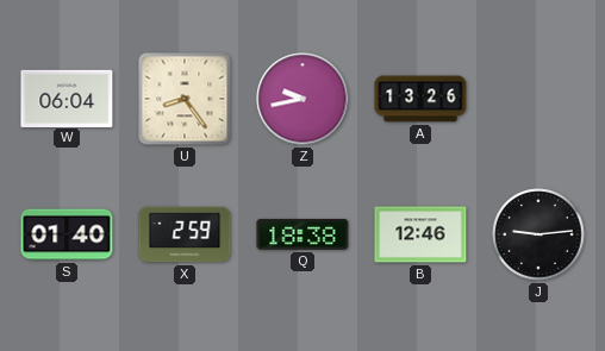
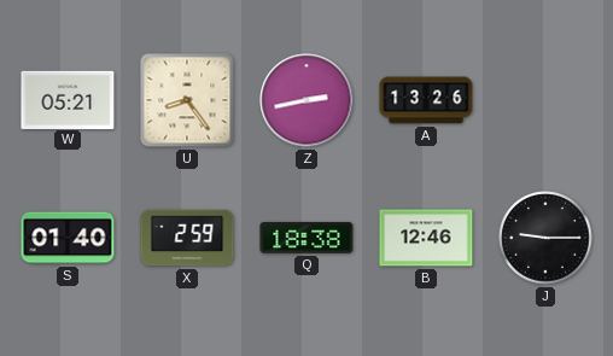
W: 06:04 -> 05:21
Z: 9:43 -> 2:43
J: 9:14 -> 9:15
